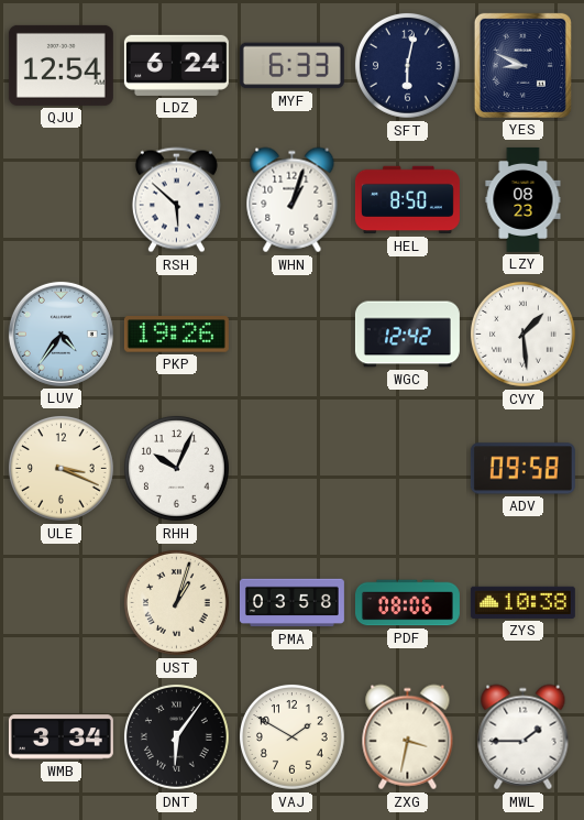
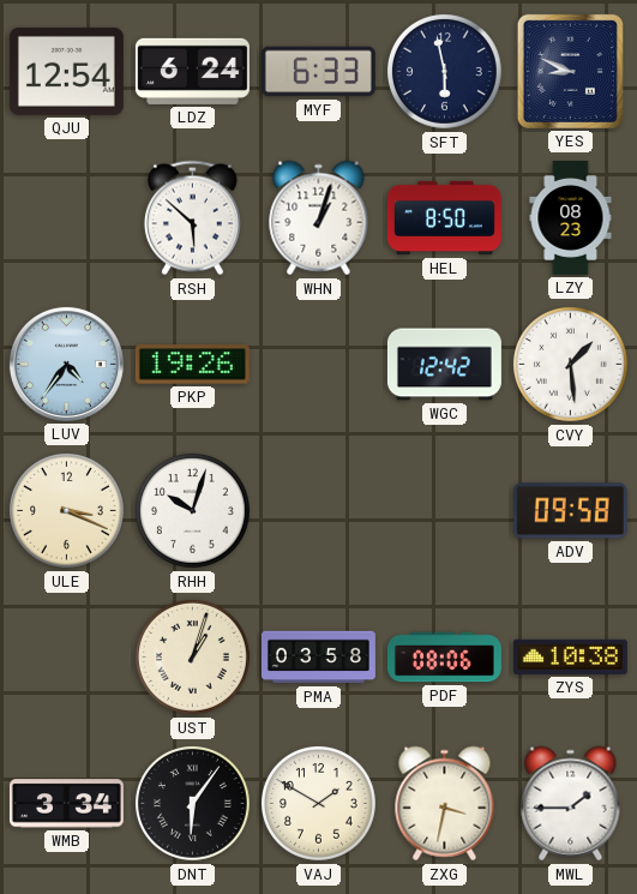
SFT: 6:02 -> 5:58
RHH: 10:04 -> 10:03
